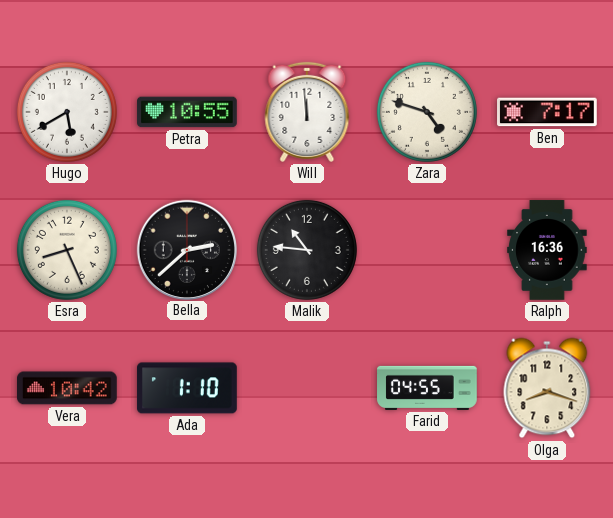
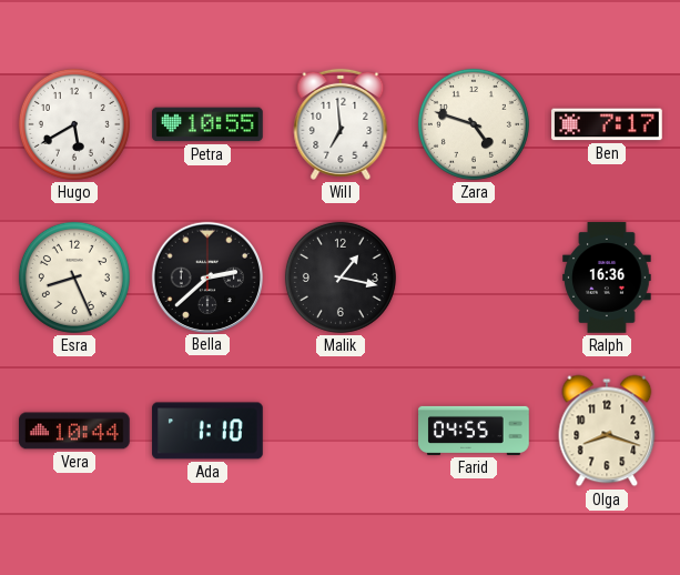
Will: 11:59 -> 6:59
Malik: 10:46 -> 1:17
Vera: 10:42 -> 10:44
